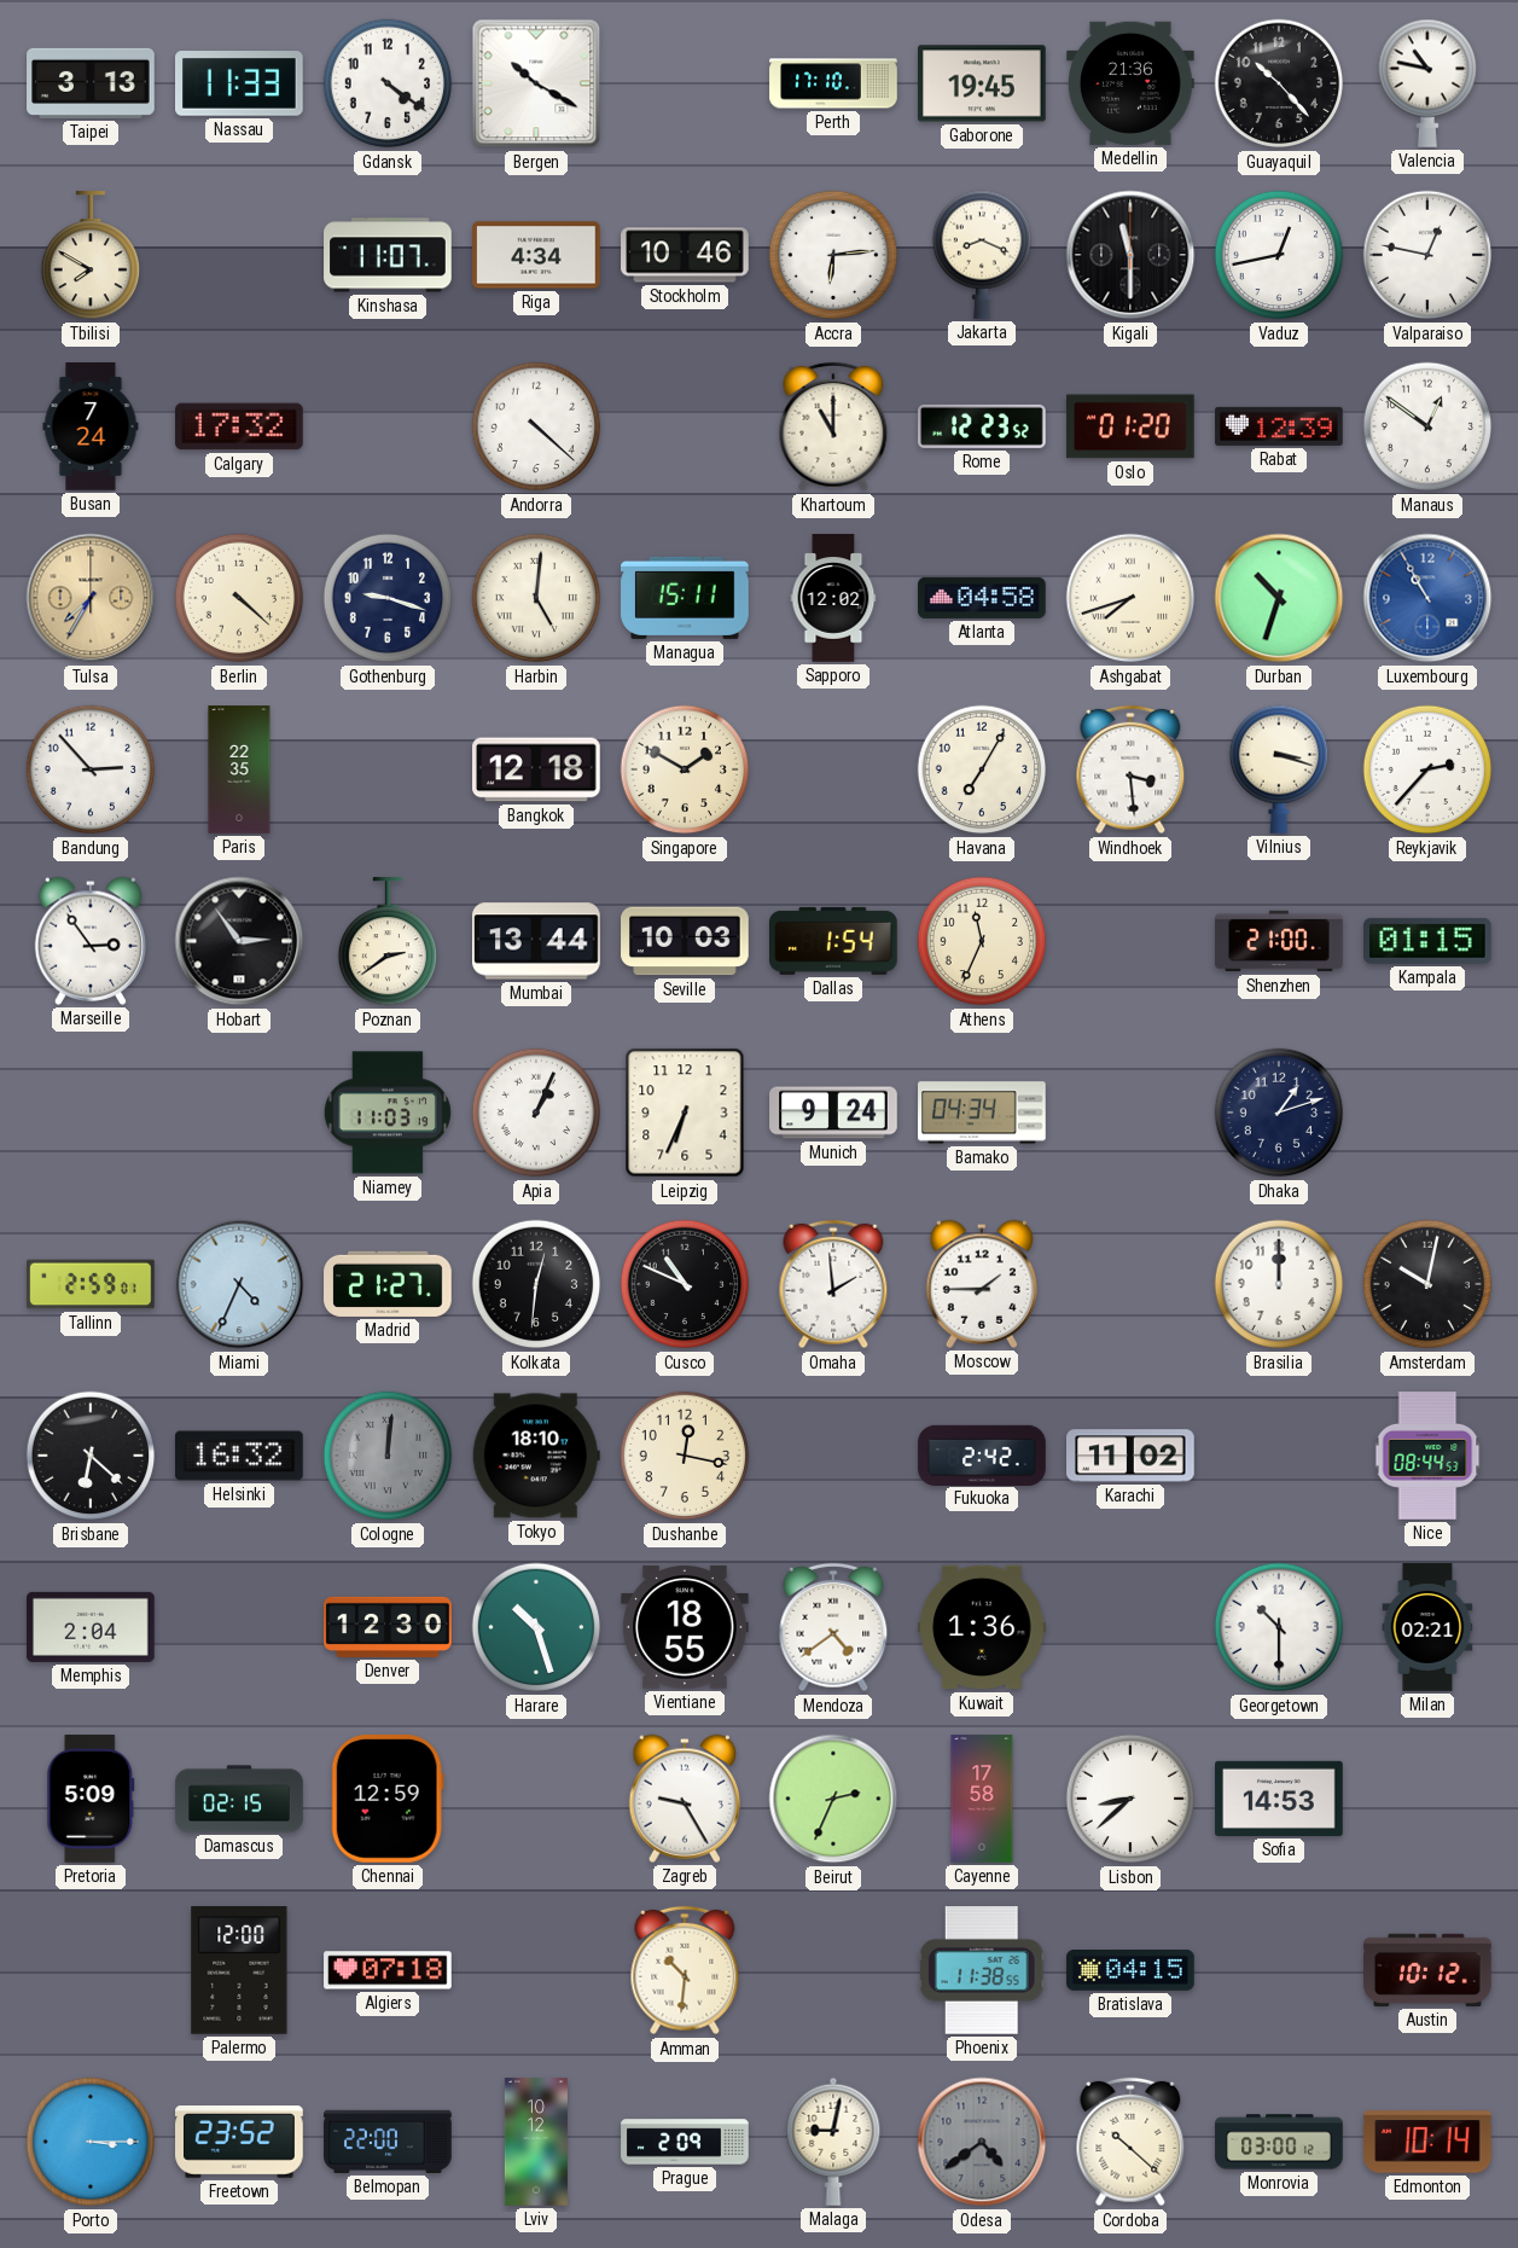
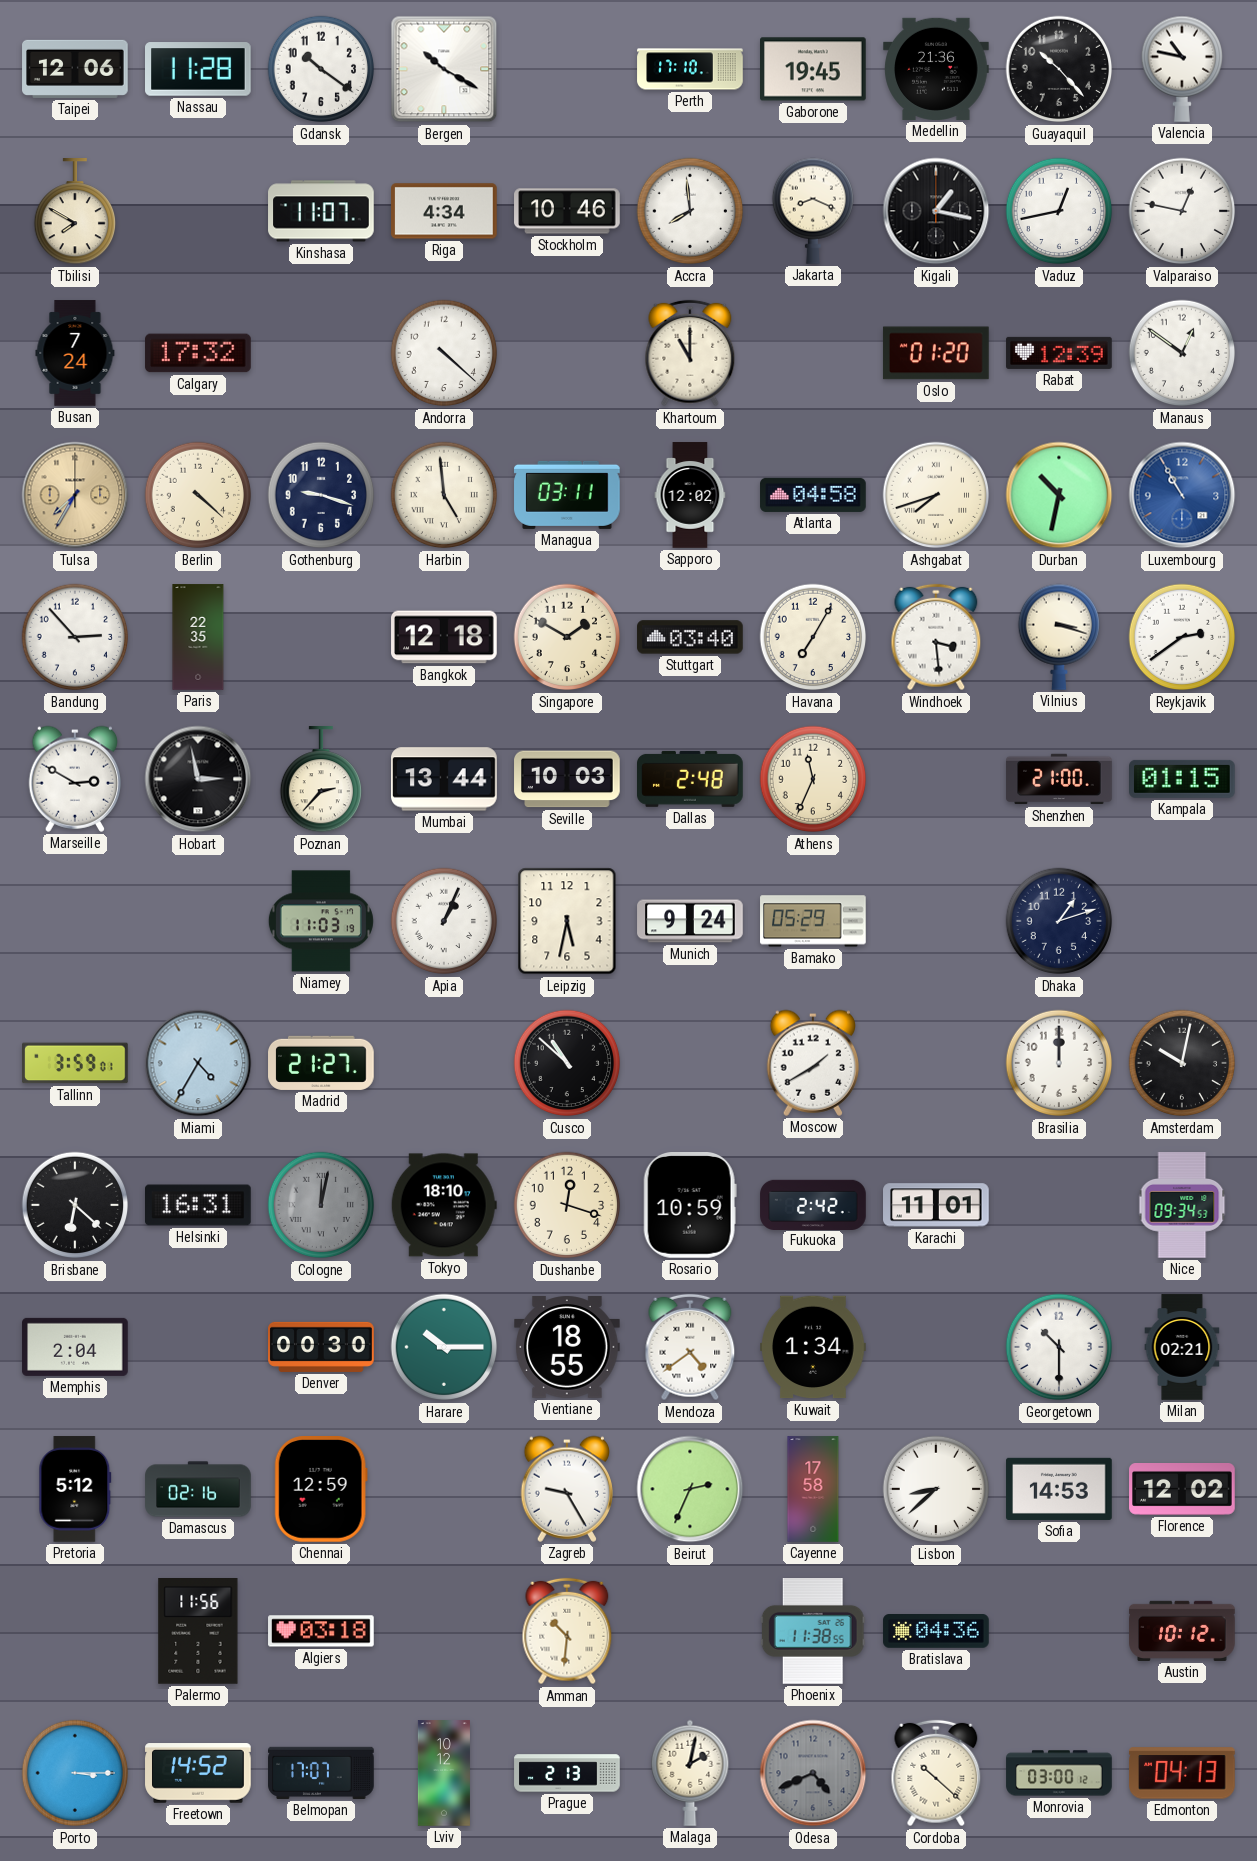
Taipei: 3:13 -> 12:06
Nassau: 11:33 -> 11:28
Gdansk: 4:21 -> 10:21
Accra: 6:14 -> 7:59
Kigali: 11:30 -> 1:17
Rome: 12:23 -> none
Harbin: 5:01 -> 4:59
Managua: 15:11 -> 03:11
Durban: 10:33 -> 10:32
Stuttgart: none -> 03:40
Reykjavik: 2:37 -> 2:39
Marseille: 2:54 -> 2:50
Hobart: 2:54 -> 2:58
Poznan: 2:39 -> 2:37
Dallas: 1:54 -> 2:48
Leipzig: 6:34 -> 5:32
Bamako: 04:34 -> 05:29
Tallinn: 2:59 -> 3:59
Miami: 4:34 -> 4:35
Kolkata: 12:31 -> none
Cusco: 10:49 -> 10:52
Omaha: 1:59 -> none
Moscow: 1:45 -> 1:40
Helsinki: 16:32 -> 16:31
Cologne: 12:01 -> 12:02
Dushanbe: 12:17 -> 12:18
Rosario: none -> 10:59
Karachi: 11:02 -> 11:01
Nice: 08:44 -> 09:34
Denver: 12:30 -> 00:30
Harare: 10:27 -> 10:15
Kuwait: 1:36 -> 1:34
Pretoria: 5:09 -> 5:12
Damascus: 02:15 -> 02:16
Florence: none -> 12:02
Palermo: 12:00 -> 11:56
Algiers: 07:18 -> 03:18
Bratislava: 04:15 -> 04:36
Freetown: 23:52 -> 14:52
Belmopan: 22:00 -> 17:07
Prague: 2:09 -> 2:13
Malaga: 9:02 -> 2:02
Odesa: 4:39 -> 4:41
Edmonton: 10:14 -> 04:13
